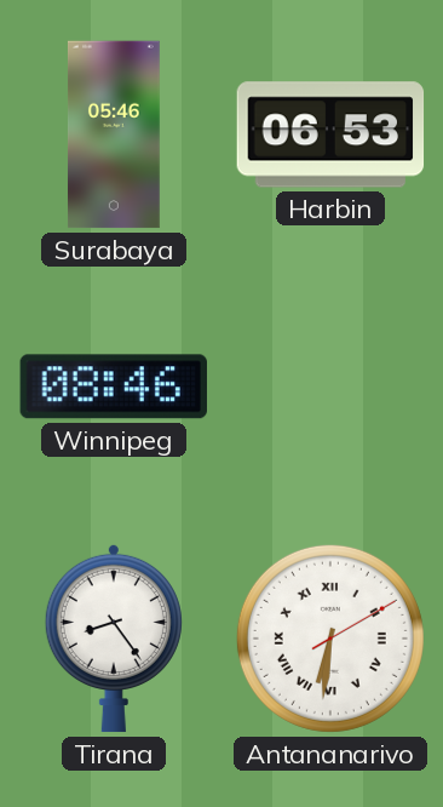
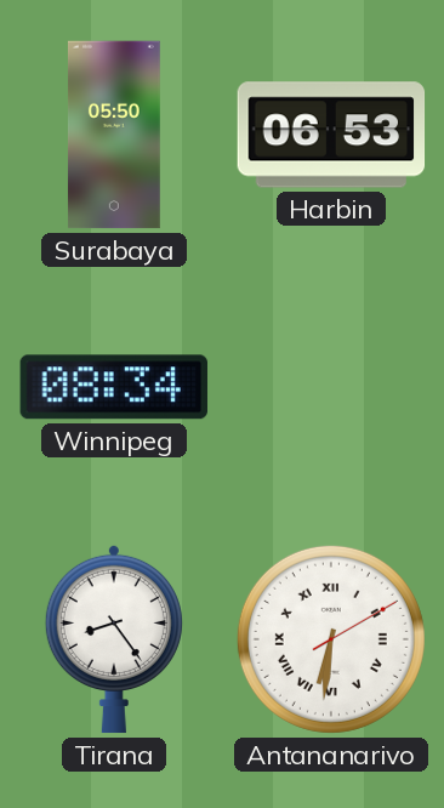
Surabaya: 05:46 -> 05:50
Winnipeg: 08:46 -> 08:34
